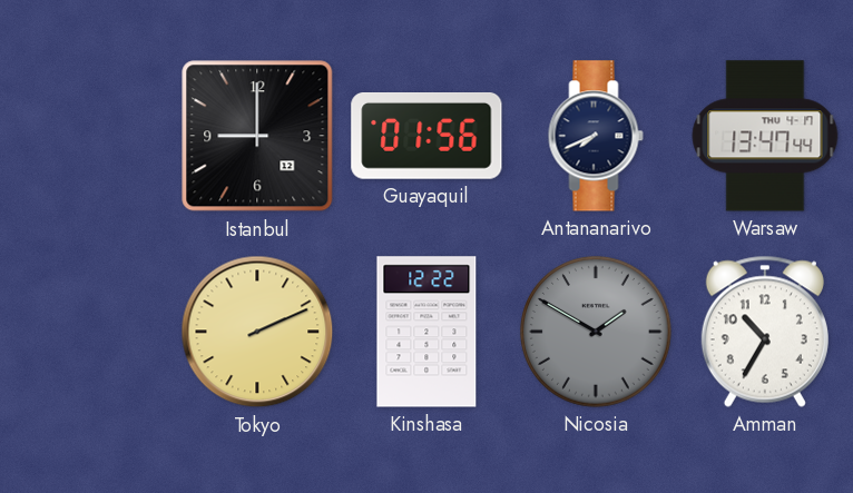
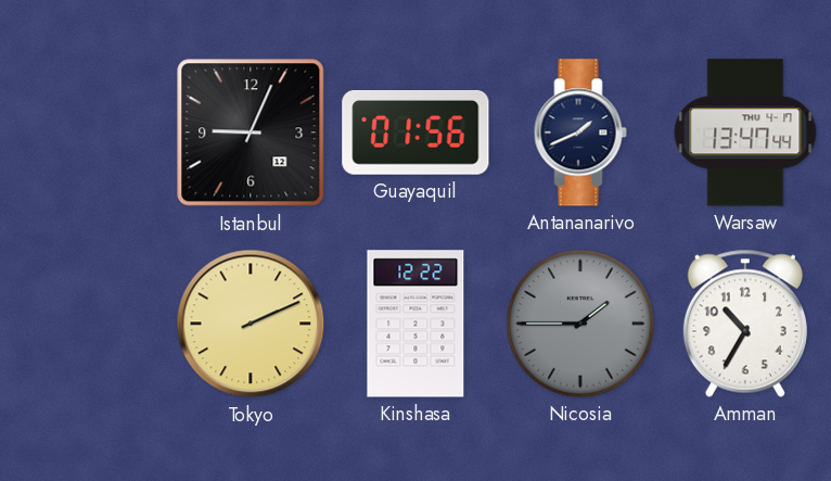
Istanbul: 9:00 -> 9:04
Antananarivo: 7:41 -> 1:41
Nicosia: 1:50 -> 1:45
